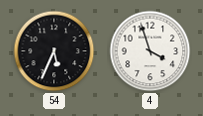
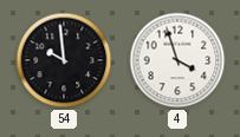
54: 5:34 -> 9:59
